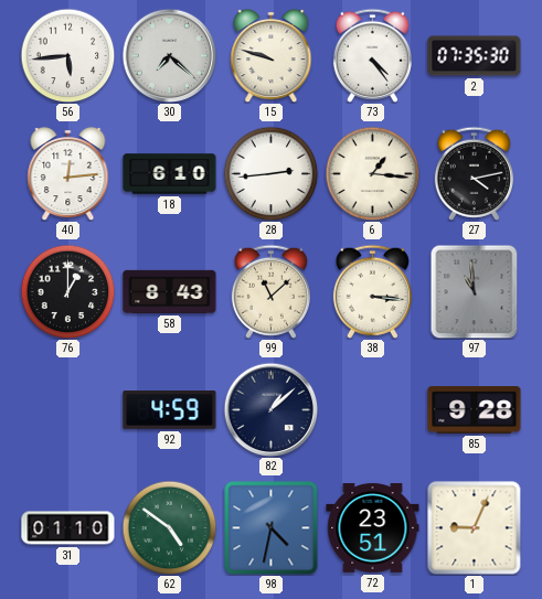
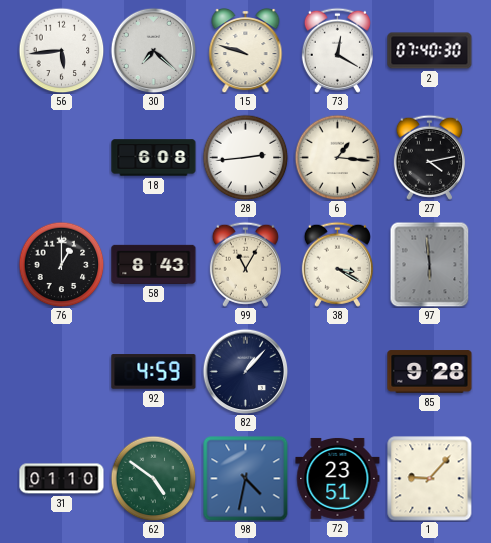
73: 4:24 -> 12:20
2: 07:35 -> 07:40
40: 12:14 -> none
18: 6:10 -> 6:08
99: 11:08 -> 11:05
38: 3:16 -> 3:20
97: 10:59 -> 5:59
82: 1:08 -> 1:07
1: 9:04 -> 9:07
